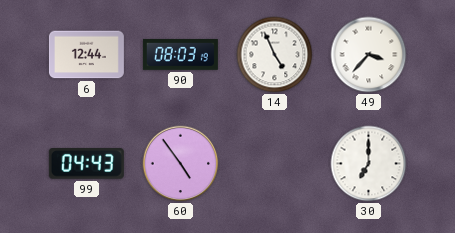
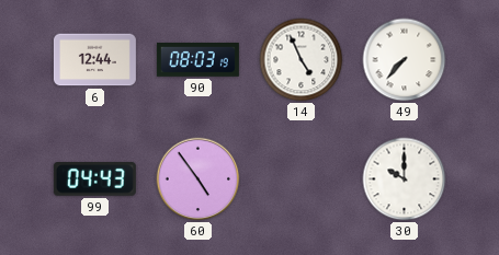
49: 3:37 -> 7:37
30: 7:00 -> 10:00
